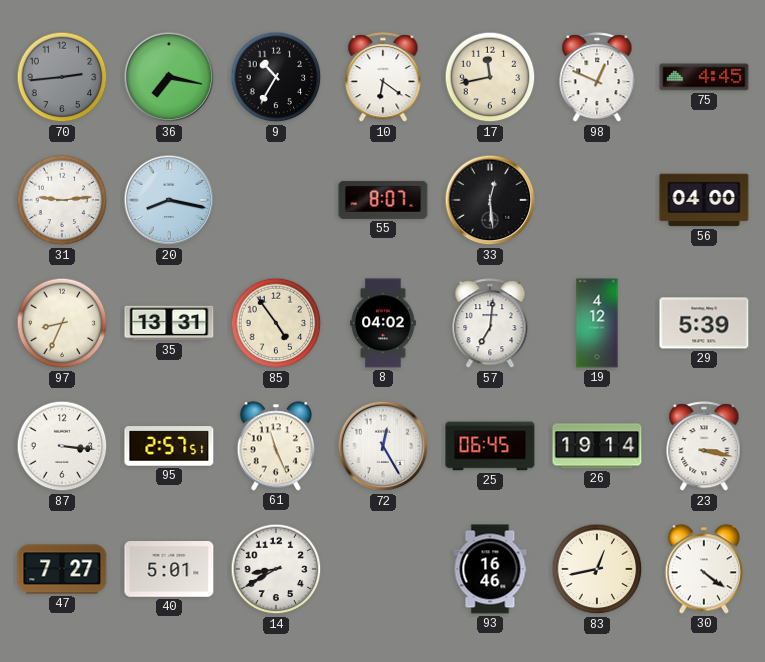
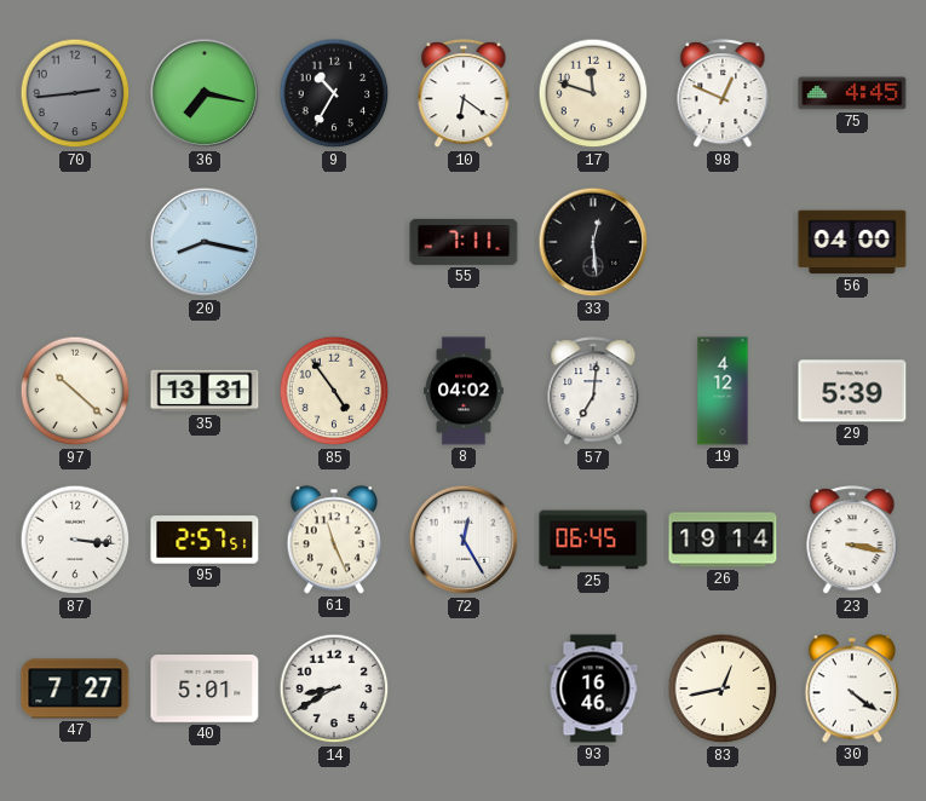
17: 11:43 -> 11:48
31: 9:14 -> none
55: 8:07 -> 7:11
97: 8:34 -> 10:22
